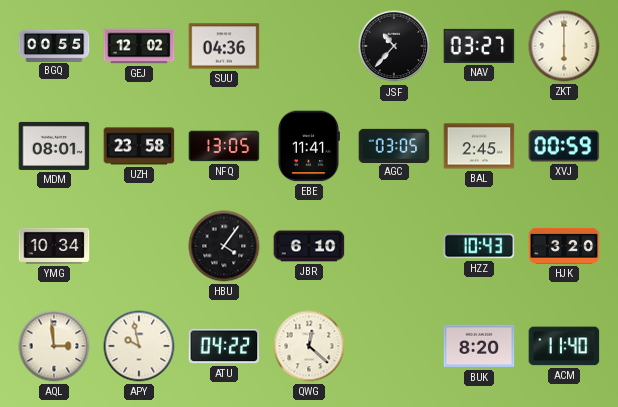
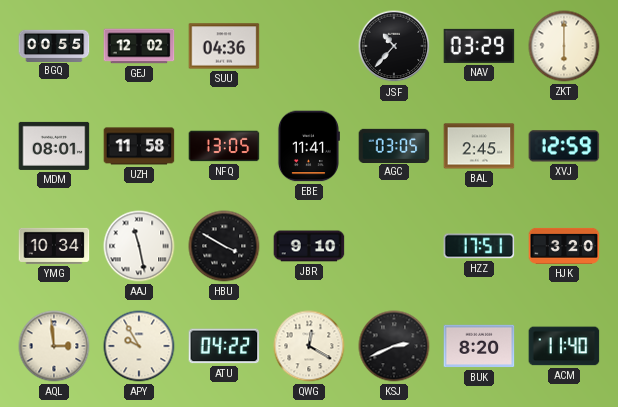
NAV: 03:27 -> 03:29
UZH: 23:58 -> 11:58
XVJ: 00:59 -> 12:59
AAJ: none -> 11:28
HBU: 4:06 -> 3:50
JBR: 6:10 -> 9:10
HZZ: 10:43 -> 17:51
APY: 9:58 -> 9:55
QWG: 12:22 -> 12:20
KSJ: none -> 2:41
